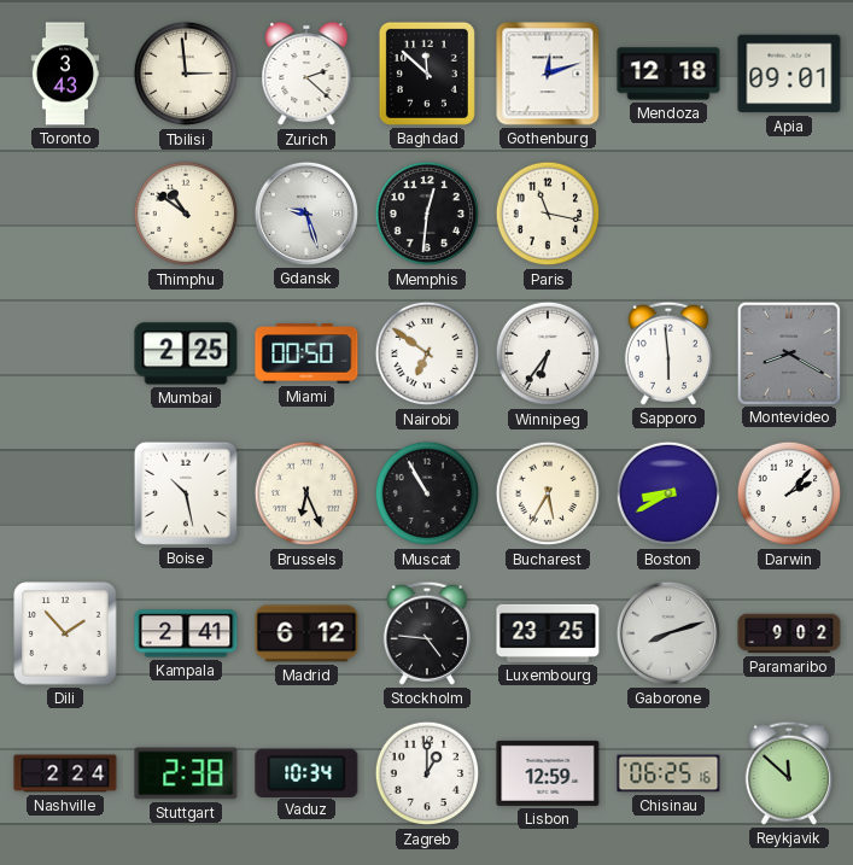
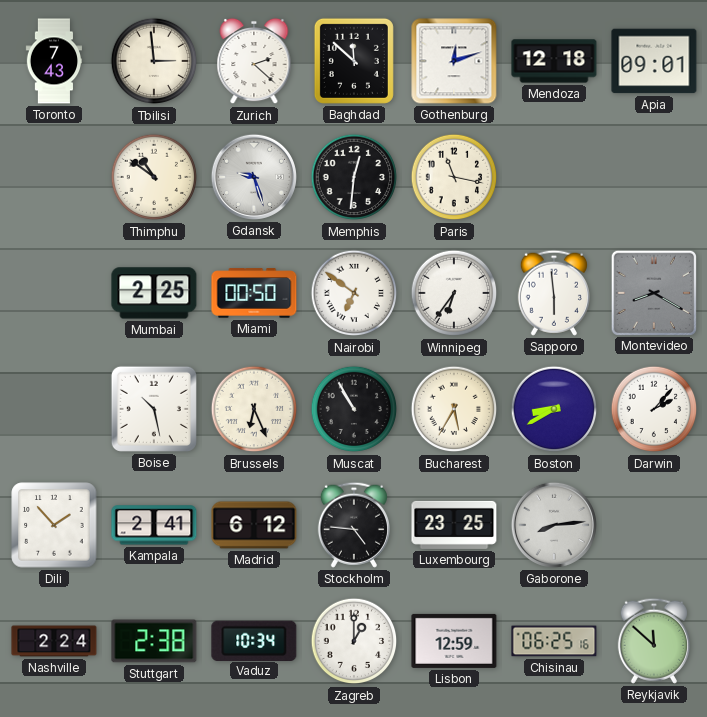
Toronto: 3:43 -> 7:43
Gaborone: 8:12 -> 8:14
Paramaribo: 9:02 -> none
